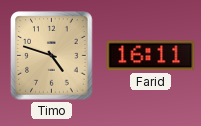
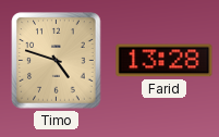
Farid: 16:11 -> 13:28
